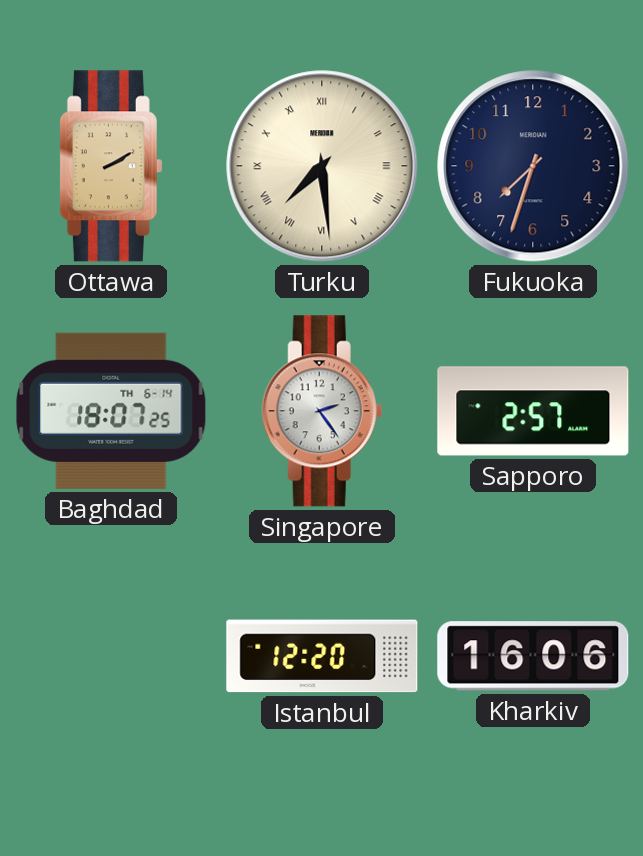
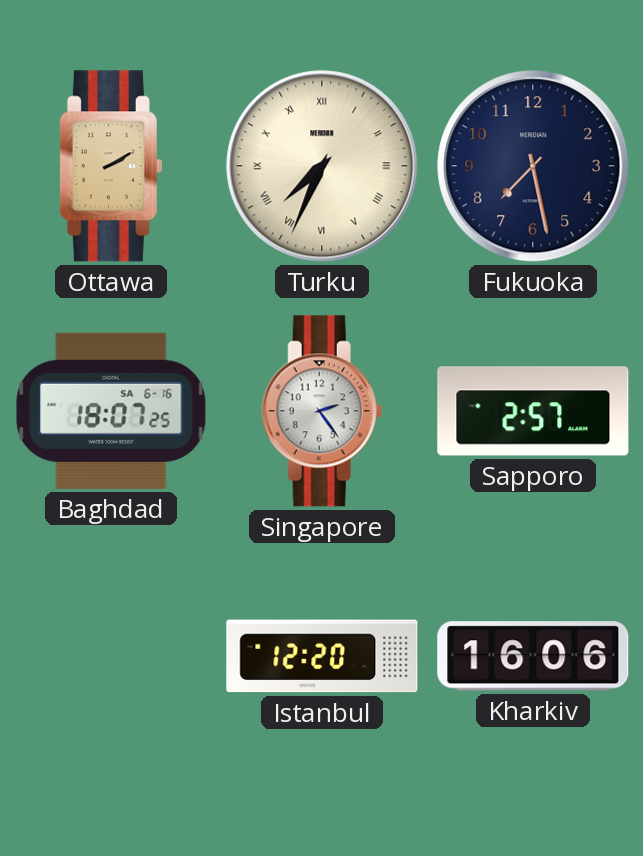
Turku: 7:29 -> 7:34
Fukuoka: 7:33 -> 7:28
Baghdad date: TH 6-14 -> SA 6-16
